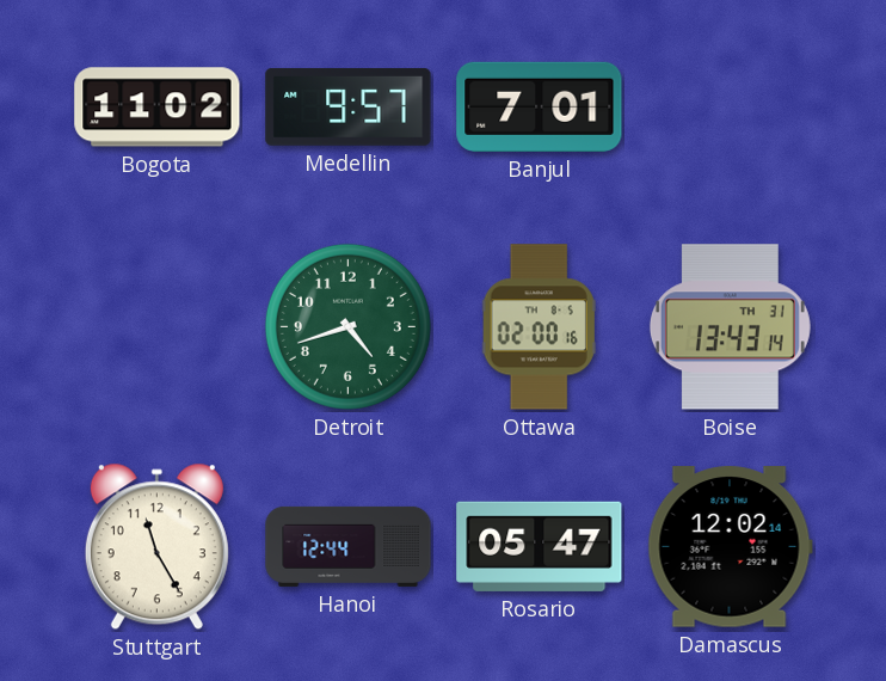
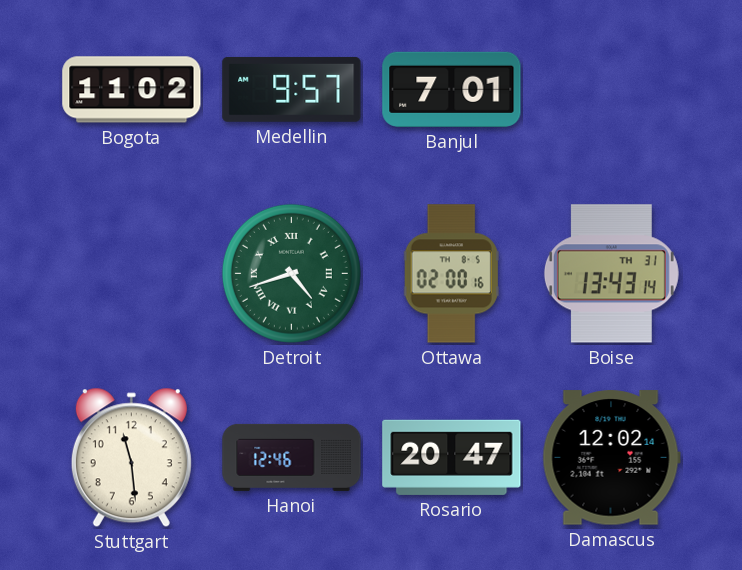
Detroit numerals: Arabic -> Roman
Stuttgart: 11:25 -> 11:29
Hanoi: 12:44 -> 12:46
Rosario: 05:47 -> 20:47
